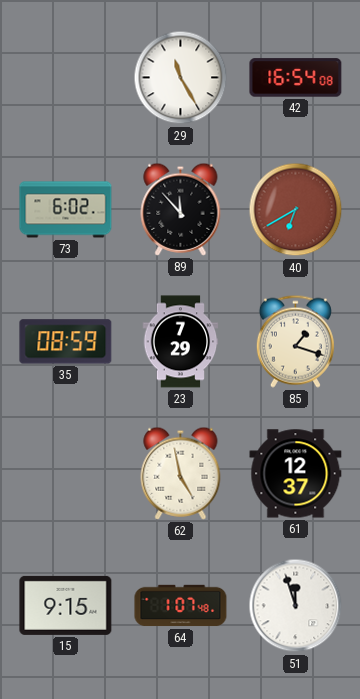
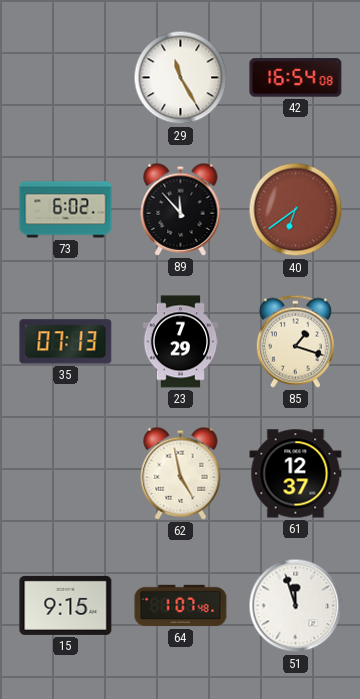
40: 6:40 -> 6:39
35: 08:59 -> 07:13
